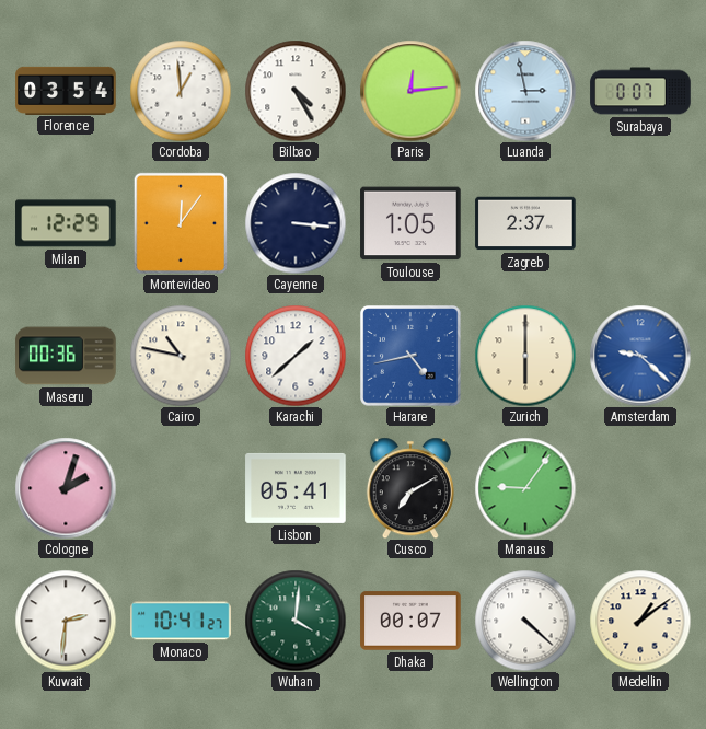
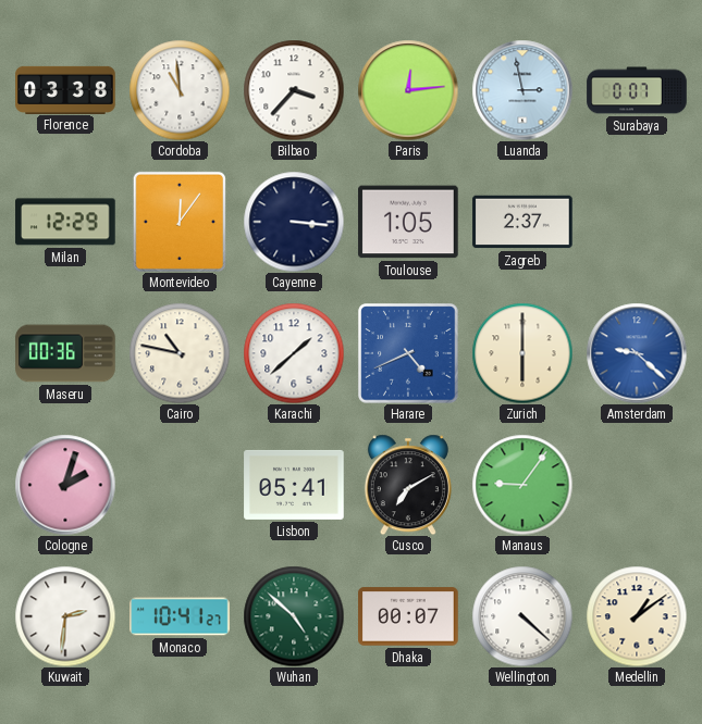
Florence: 03:54 -> 03:38
Cordoba: 12:59 -> 10:59
Bilbao: 4:25 -> 3:37
Harare: 4:43 -> 4:41
Wuhan: 4:01 -> 4:52
